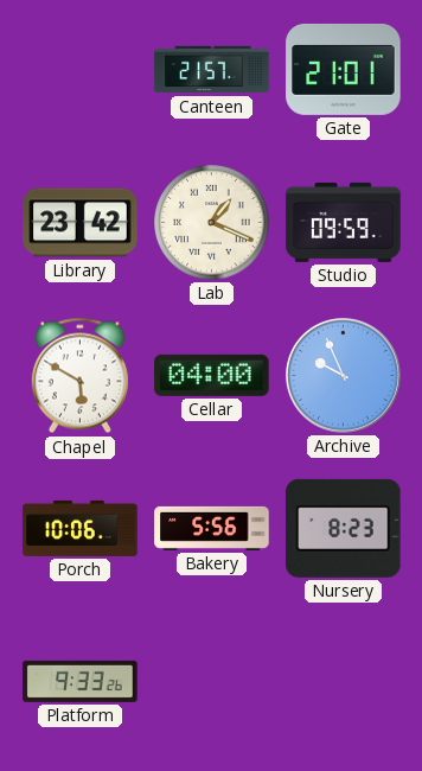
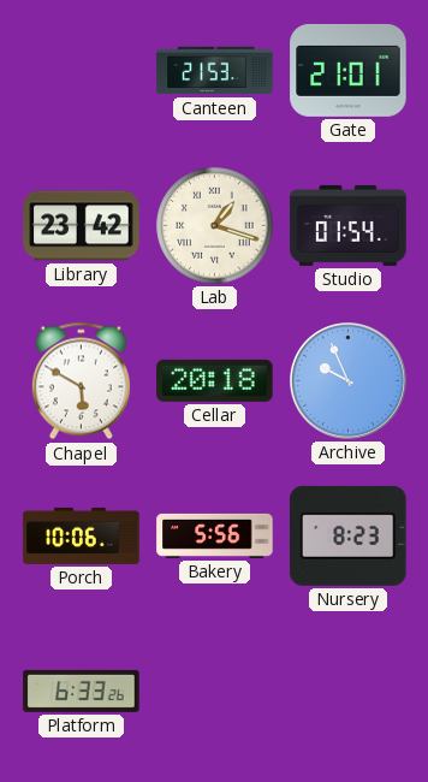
Canteen: 21:57 -> 21:53
Lab: 1:19 -> 1:18
Studio: 09:59 -> 01:54
Cellar: 04:00 -> 20:18
Platform: 9:33 -> 6:33
